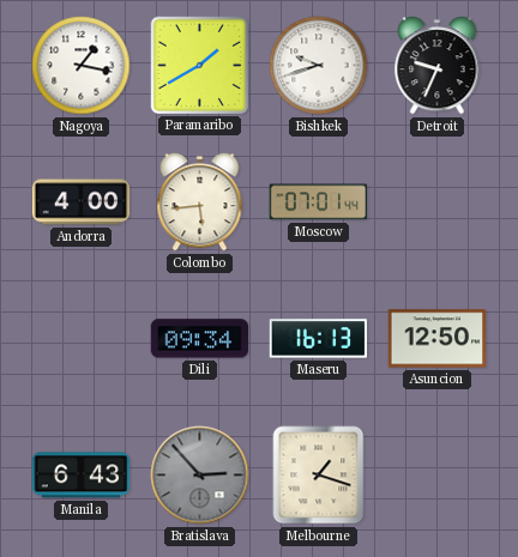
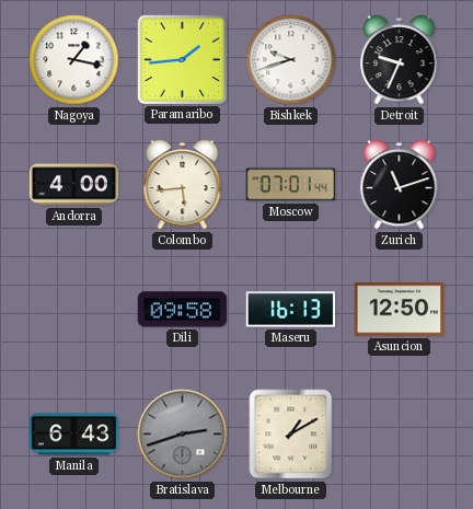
Paramaribo: 1:40 -> 1:44
Zurich: none -> 11:12
Dili: 09:34 -> 09:58
Bratislava: 2:53 -> 2:42
Melbourne: 1:18 -> 1:10
